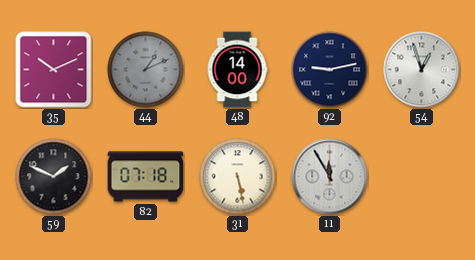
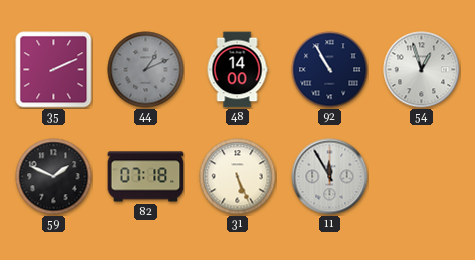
35: 10:11 -> 2:11
92: 9:13 -> 10:55
31: 5:28 -> 5:26
